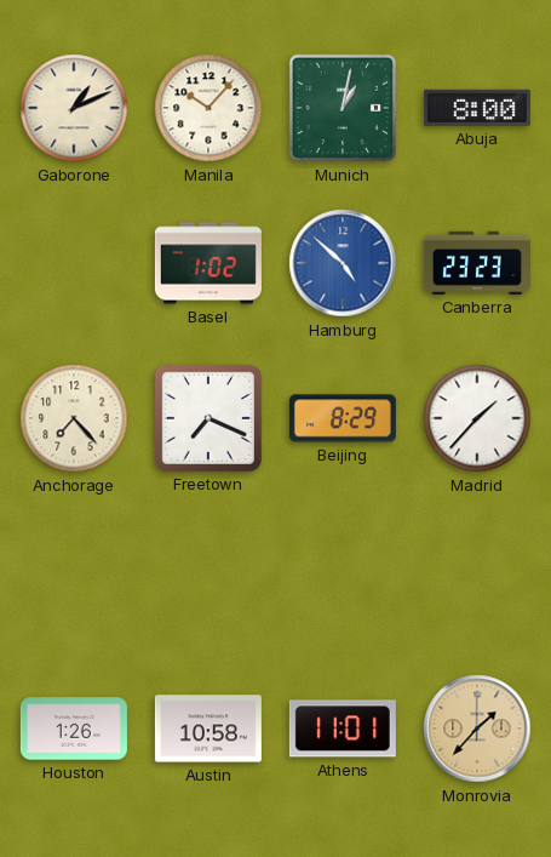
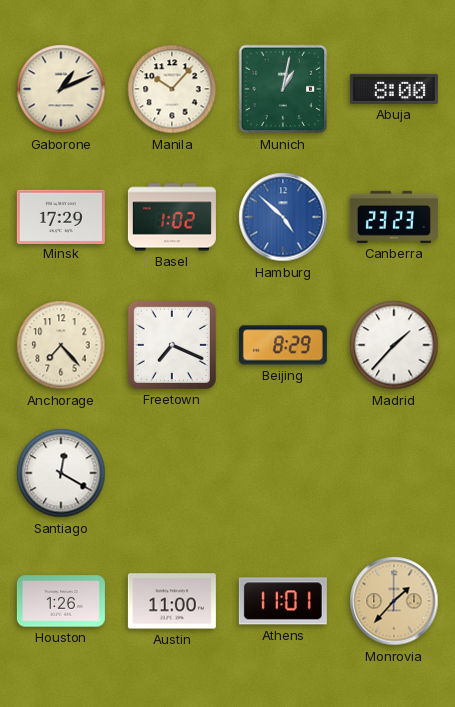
Minsk: none -> 17:29
Santiago: none -> 12:20
Austin: 10:58 -> 11:00
